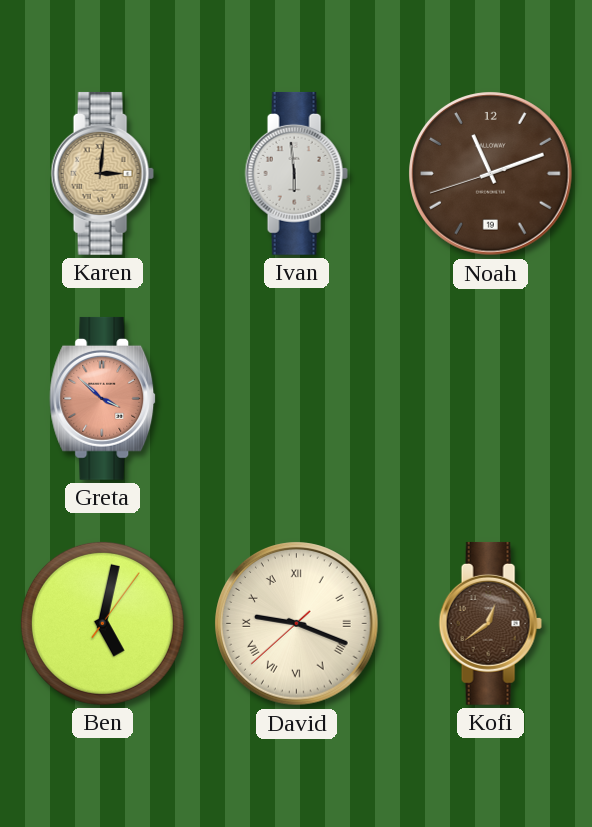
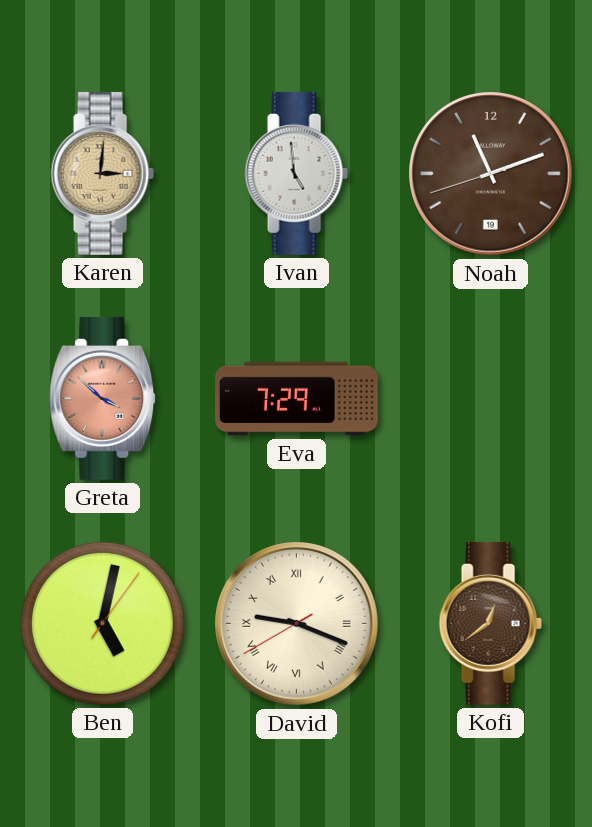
Ivan: 5:59 -> 4:59
Eva: none -> 7:29
David: 9:18:38 -> 9:18:40
